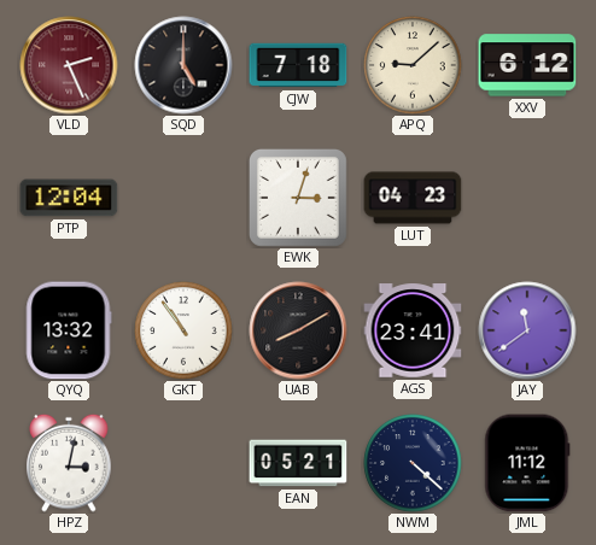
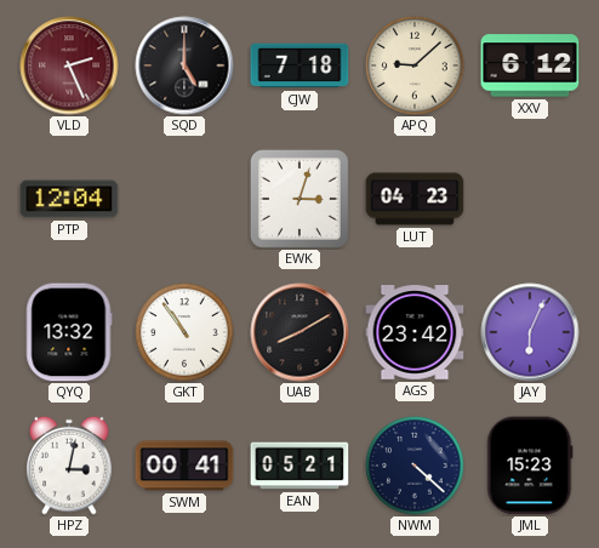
AGS: 23:41 -> 23:42
JAY: 11:39 -> 6:04
SWM: none -> 00:41
JML: 11:12 -> 15:23
